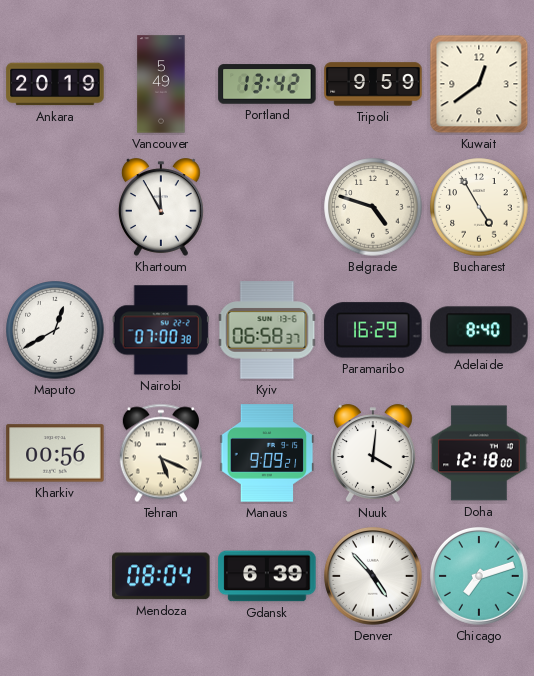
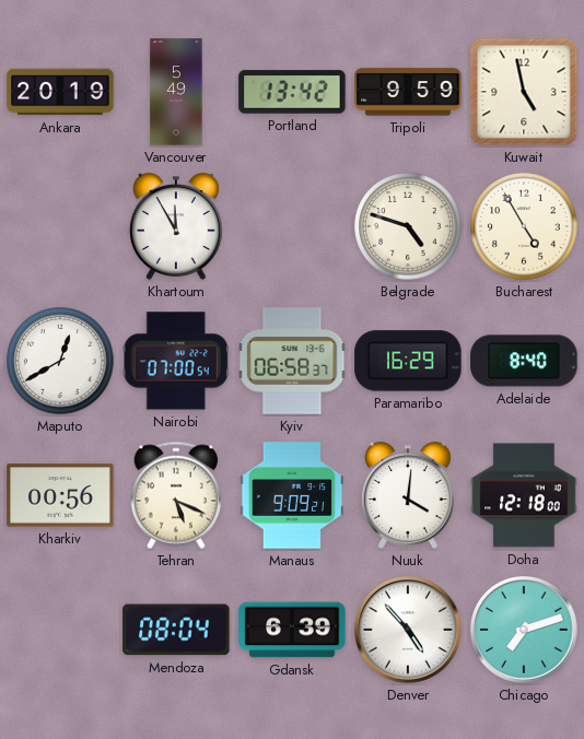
Kuwait: 12:39 -> 4:58
Nairobi: 07:00:38 -> 07:00:54
